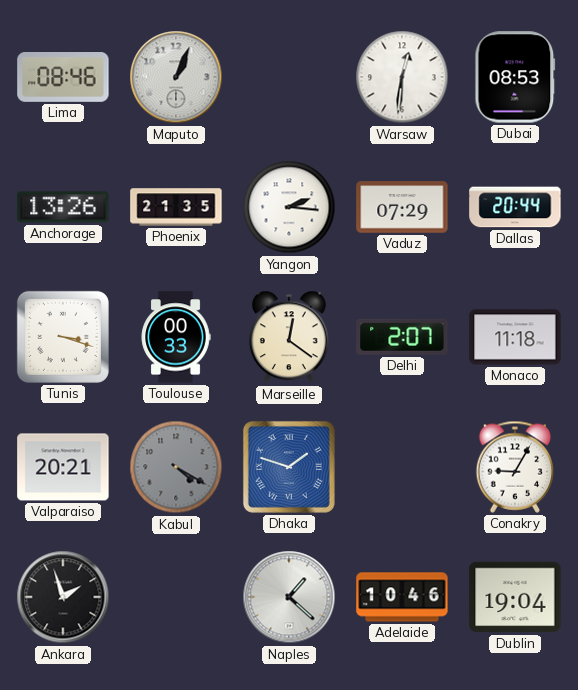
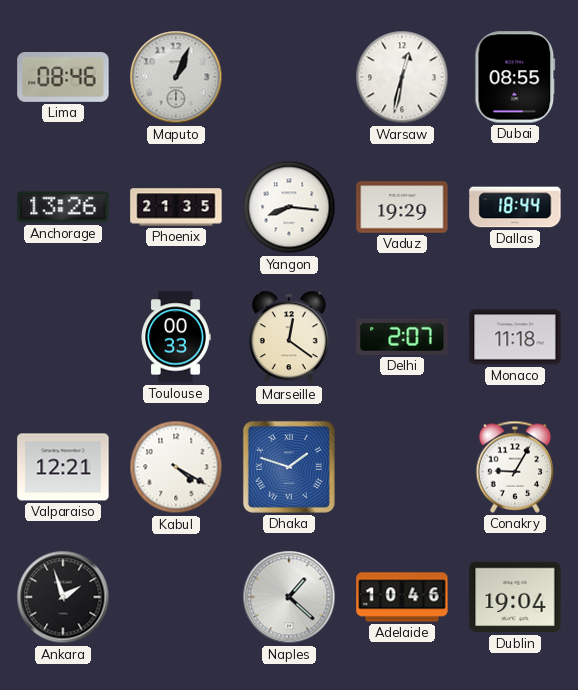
Warsaw: 12:31 -> 12:32
Dubai: 08:53 -> 08:55
Yangon: 2:16 -> 8:16
Vaduz: 07:29 -> 19:29
Dallas: 20:44 -> 18:44
Tunis: 3:18 -> none
Valparaiso: 20:21 -> 12:21
Kabul dial: grey -> white
